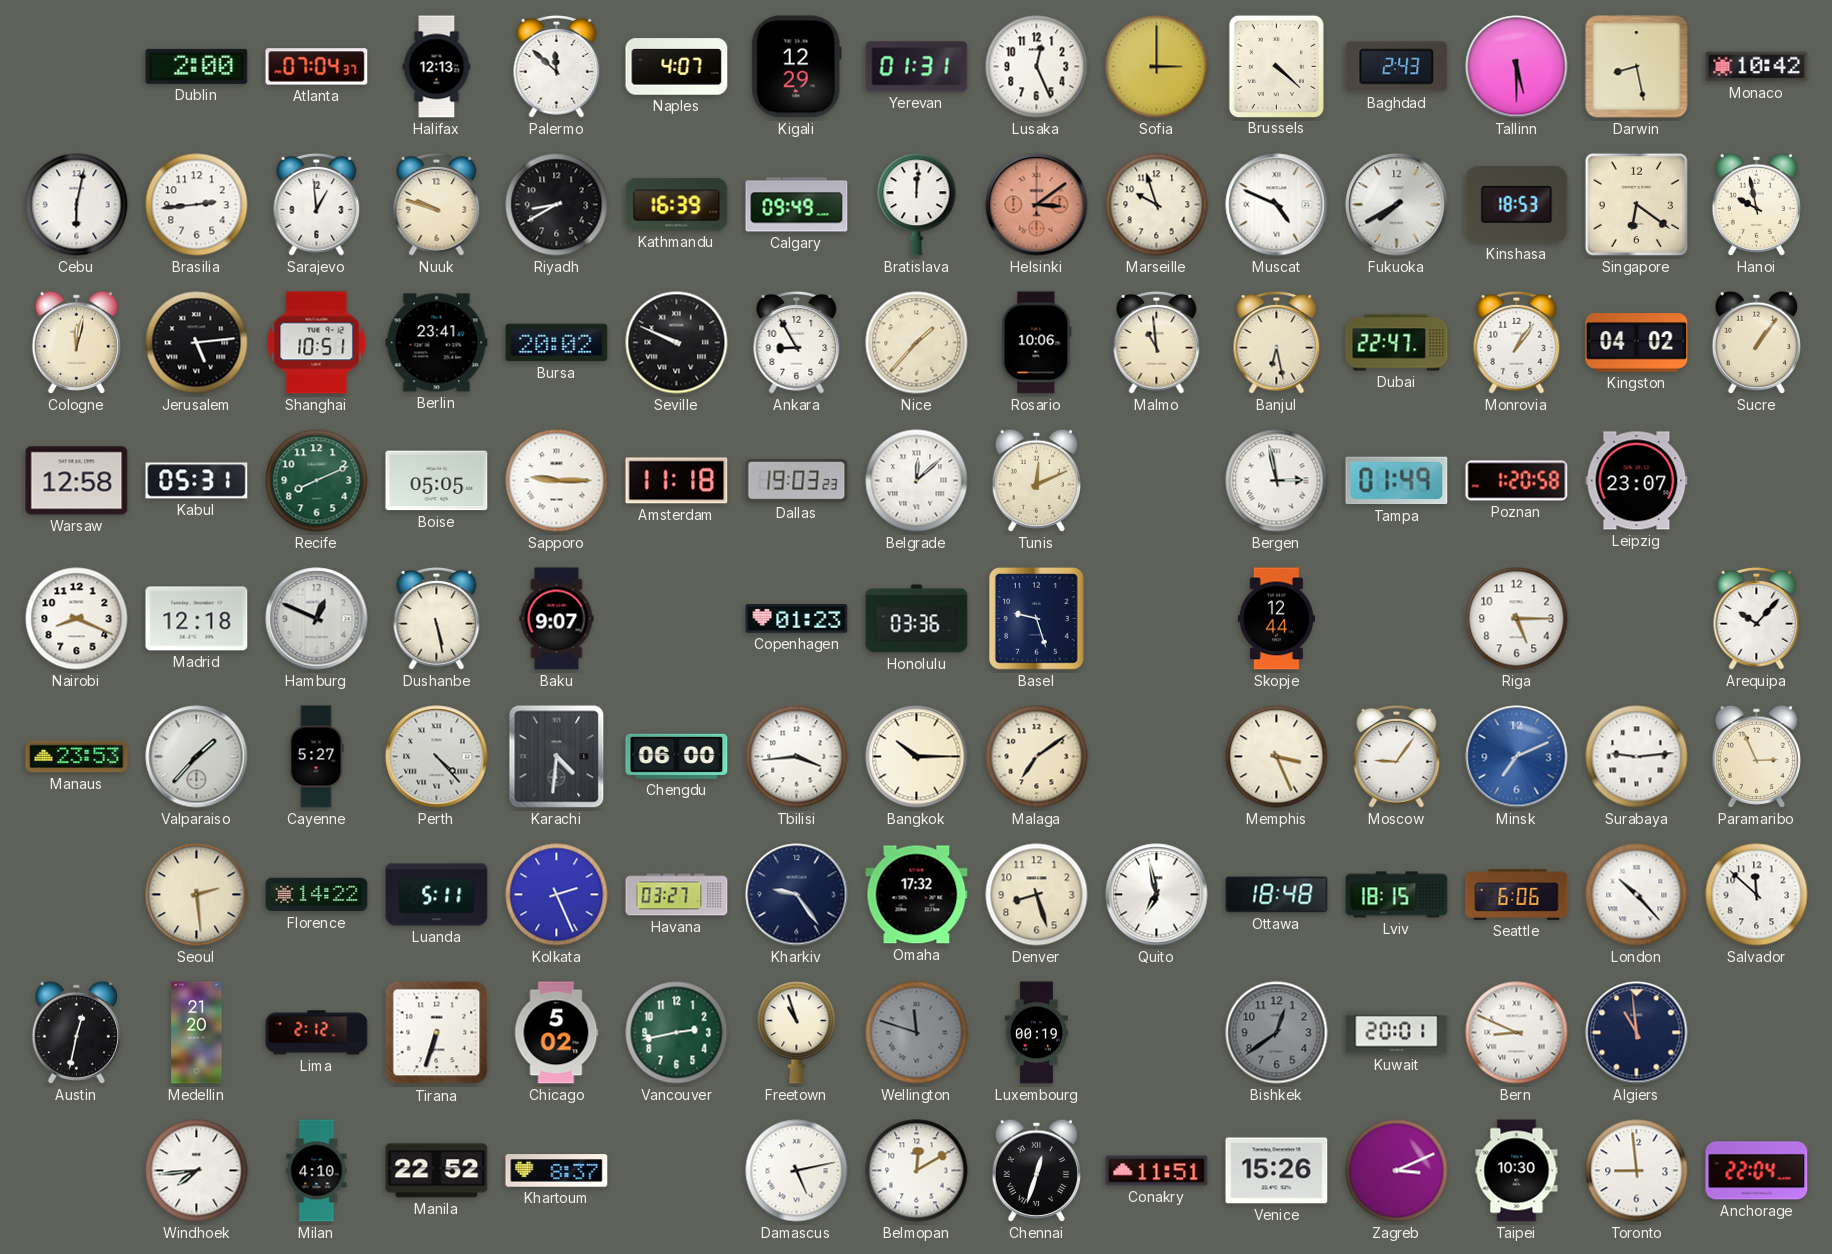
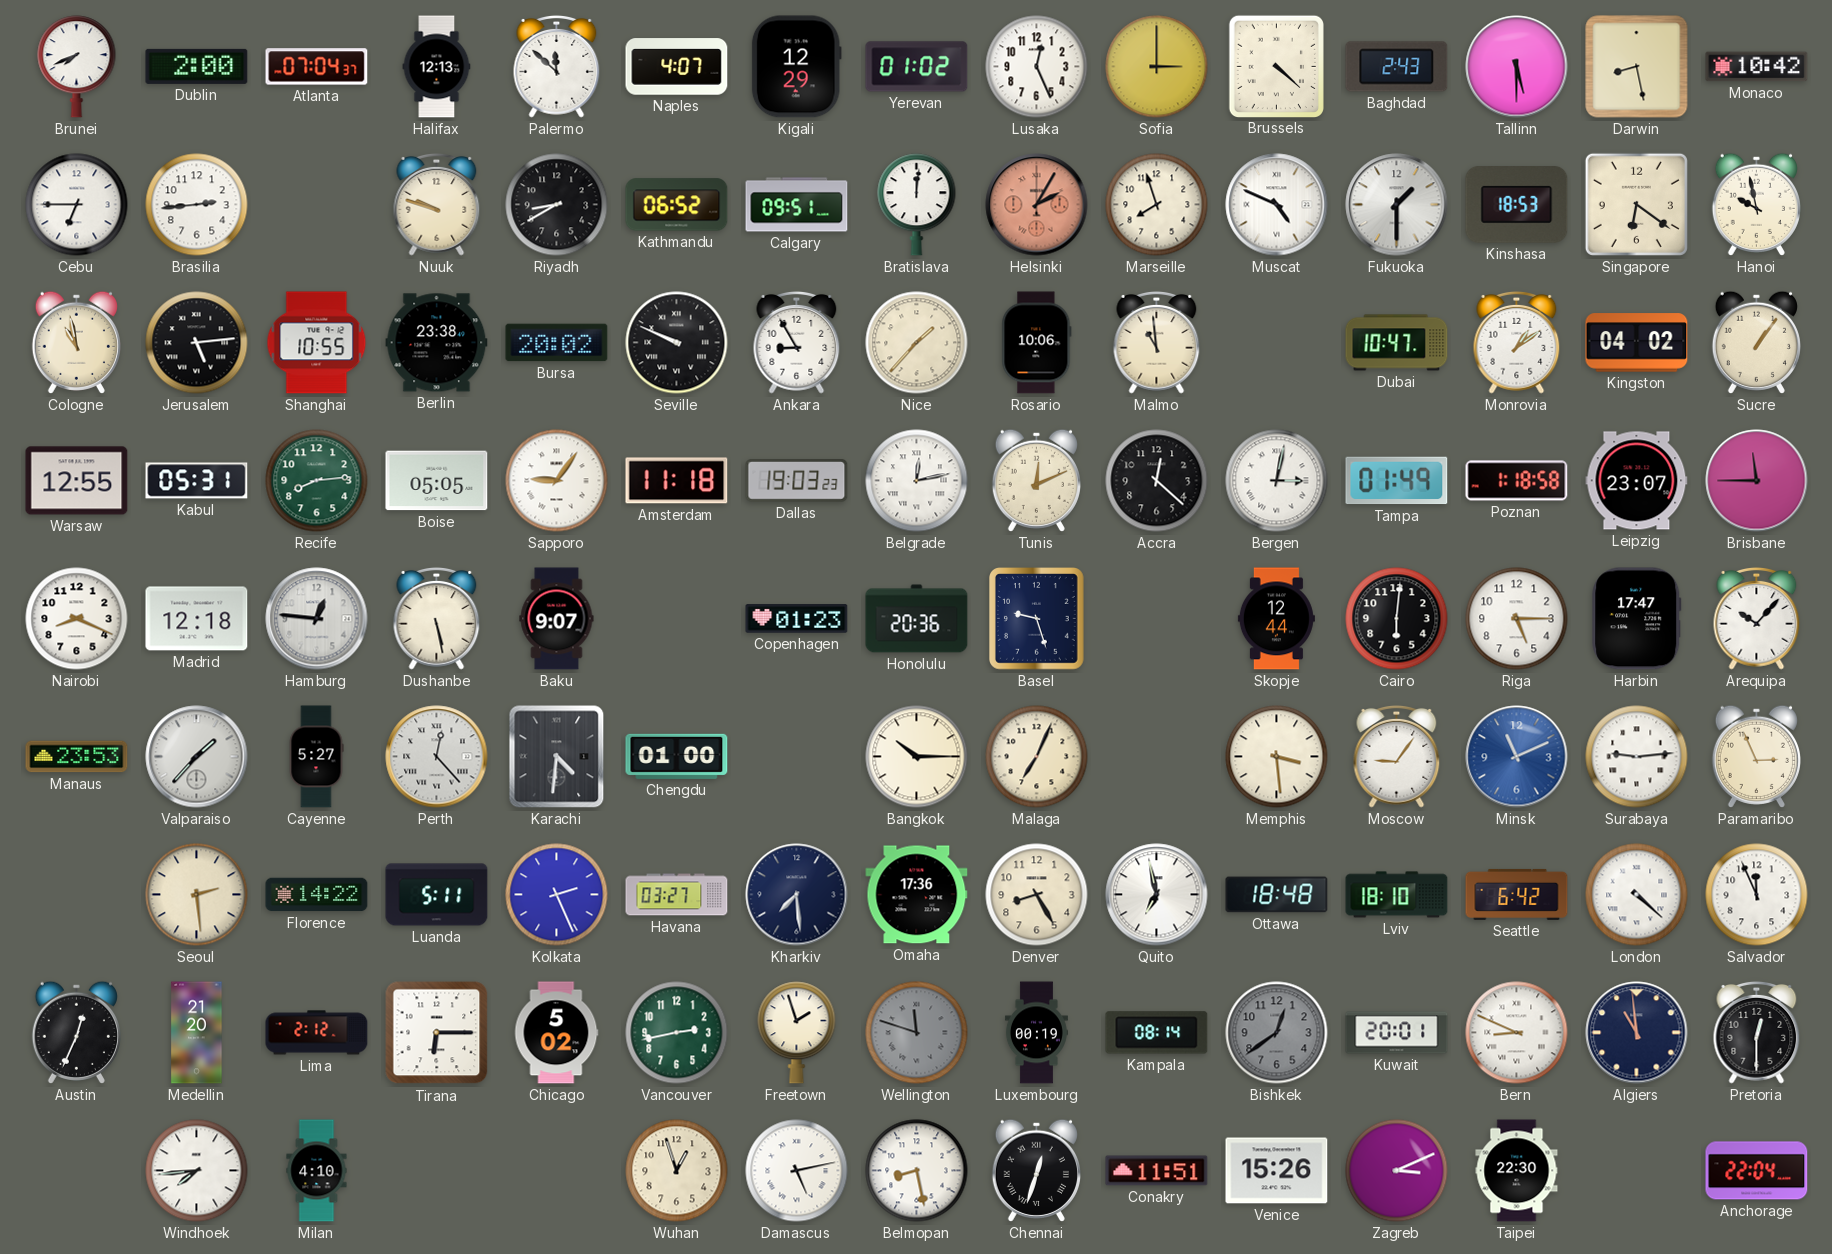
Brunei: none -> 7:41
Yerevan: 01:31 -> 01:02
Cebu: 6:02 -> 6:45
Sarajevo: 12:59 -> none
Kathmandu: 16:39 -> 06:52
Calgary: 09:49 -> 09:51
Helsinki: 3:09 -> 2:05
Marseille: 9:57 -> 7:57
Fukuoka: 7:40 -> 1:30
Cologne: 12:02 -> 10:58
Shanghai: 10:51 -> 10:55
Berlin: 23:41 -> 23:38
Banjul: 6:28 -> none
Dubai: 22:47 -> 10:47
Monrovia: 1:06 -> 1:09
Warsaw: 12:58 -> 12:55
Recife: 8:11 -> 8:14
Sapporo: 9:15 -> 9:06
Belgrade: 12:08 -> 12:13
Accra: none -> 12:22
Bergen: 2:58 -> 3:02
Poznan: 1:20 -> 1:18
Brisbane: none -> 11:45
Hamburg: 12:49 -> 12:46
Honolulu: 03:36 -> 20:36
Cairo: none -> 6:01
Harbin: none -> 17:47
Perth: 4:23 -> 12:23
Chengdu: 06:00 -> 01:00
Tbilisi: 3:44 -> none
Malaga: 7:09 -> 7:04
Memphis: 3:26 -> 3:29
Minsk: 7:11 -> 11:11
Kharkiv: 9:24 -> 7:29
Omaha: 17:32 -> 17:36
Denver: 8:27 -> 8:25
Lviv: 18:15 -> 18:10
Seattle: 6:06 -> 6:42
London: 10:23 -> 4:22
Salvador: 11:52 -> 11:56
Austin: 12:32 -> 12:34
Tirana: 6:33 -> 6:15
Freetown: 10:57 -> 1:57
Kampala: none -> 08:14
Pretoria: none -> 12:30
Manila: 22:52 -> none
Khartoum: 8:37 -> none
Wuhan: none -> 12:57
Belmopan: 12:10 -> 8:28
Taipei: 10:30 -> 22:30
Toronto: 8:59 -> none
